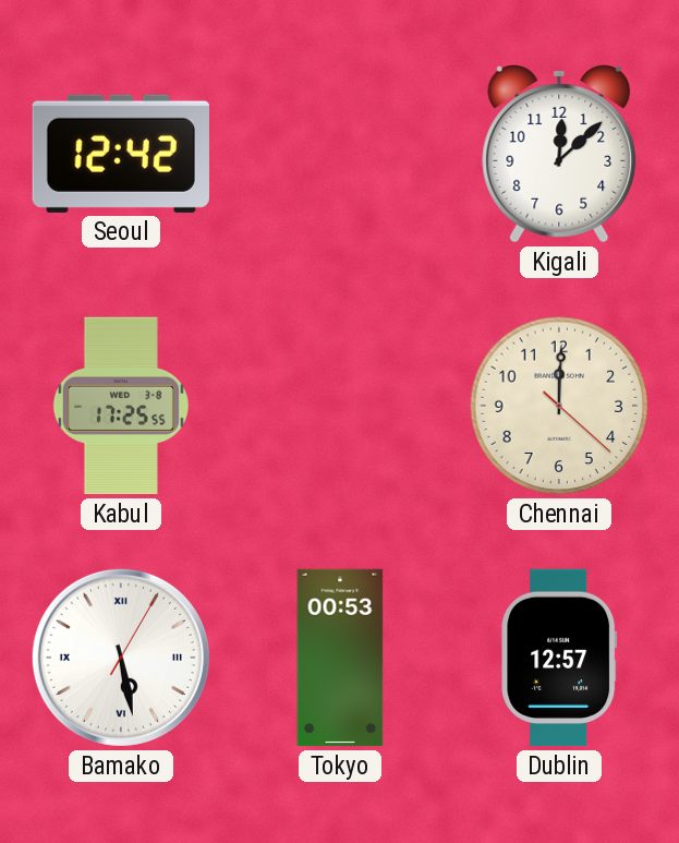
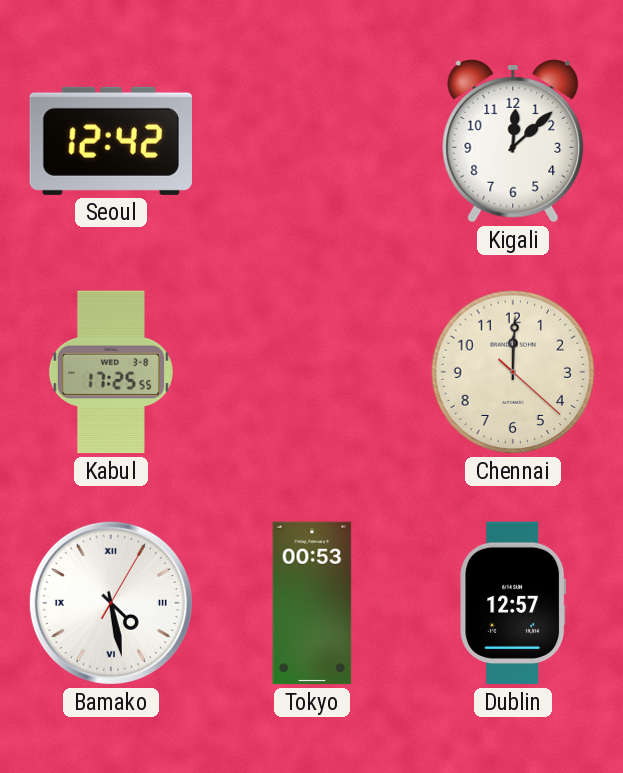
Bamako: 5:28 -> 4:28
